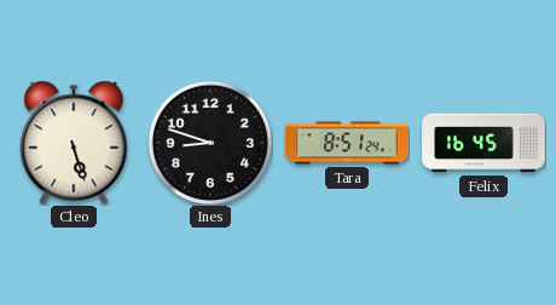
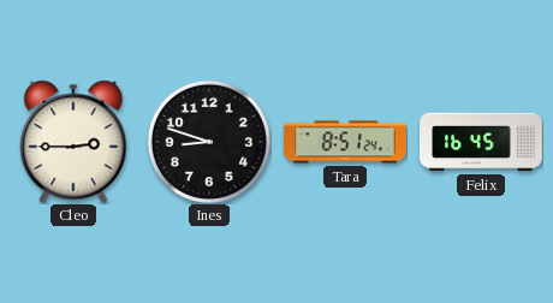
Cleo: 5:27 -> 2:45
